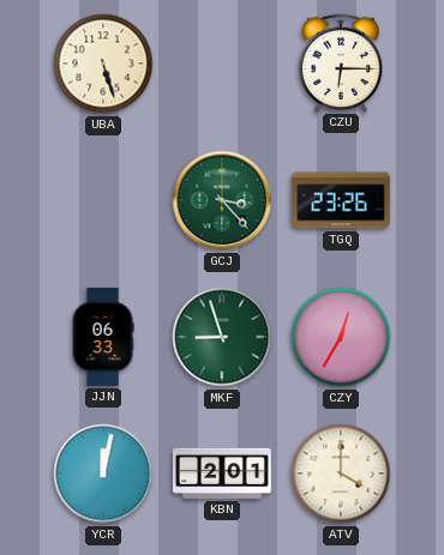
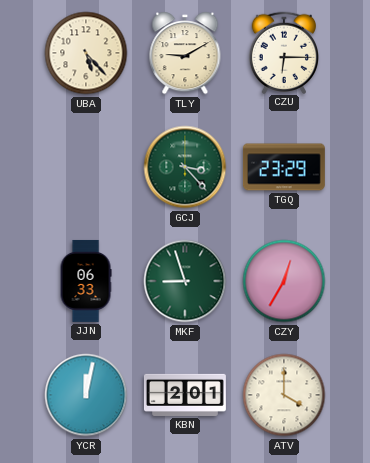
UBA: 5:27 -> 5:23
TLY: none -> 9:10
TGQ: 23:26 -> 23:29
